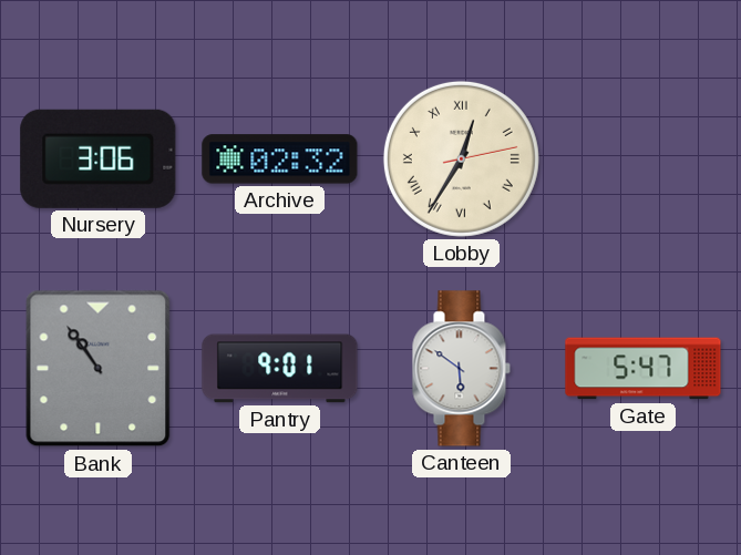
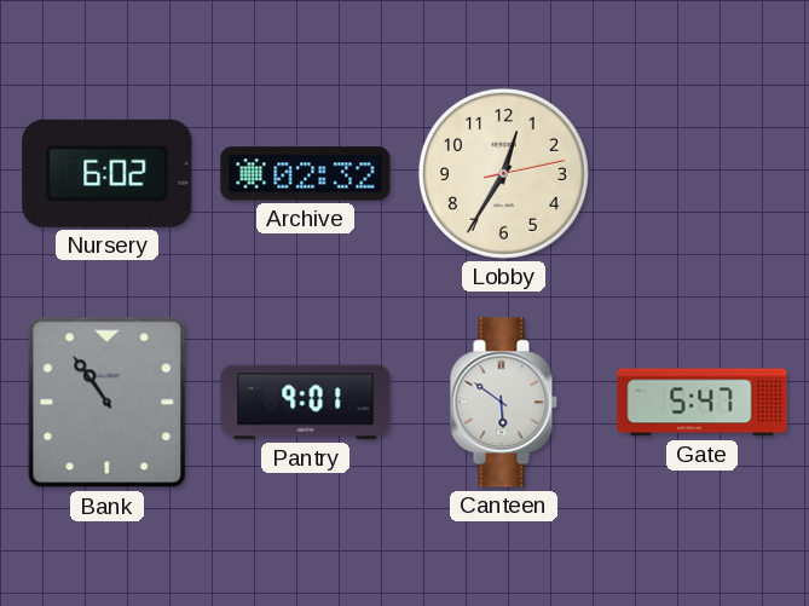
Nursery: 3:06 -> 6:02
Lobby numerals: Roman -> Arabic
